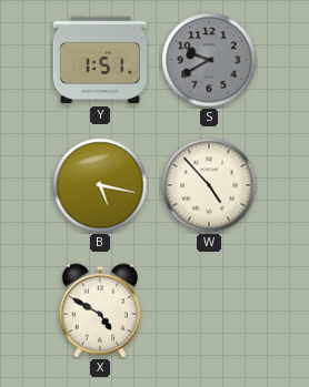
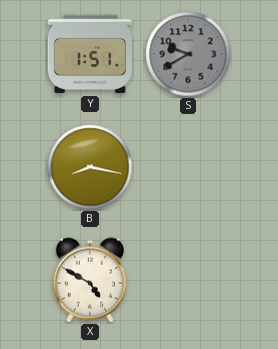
B: 5:17 -> 8:17
W: 4:53 -> none
